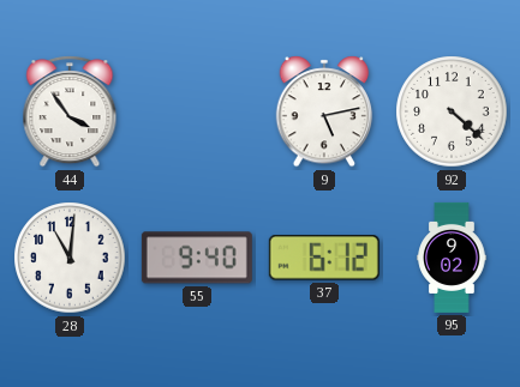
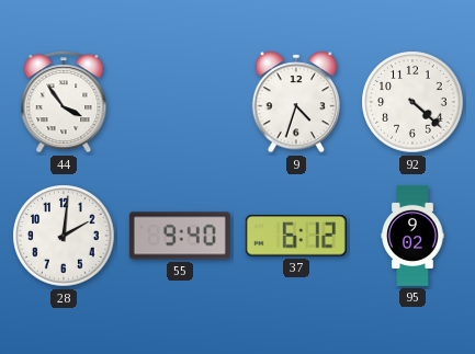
9: 5:13 -> 4:33
28: 11:01 -> 2:01
